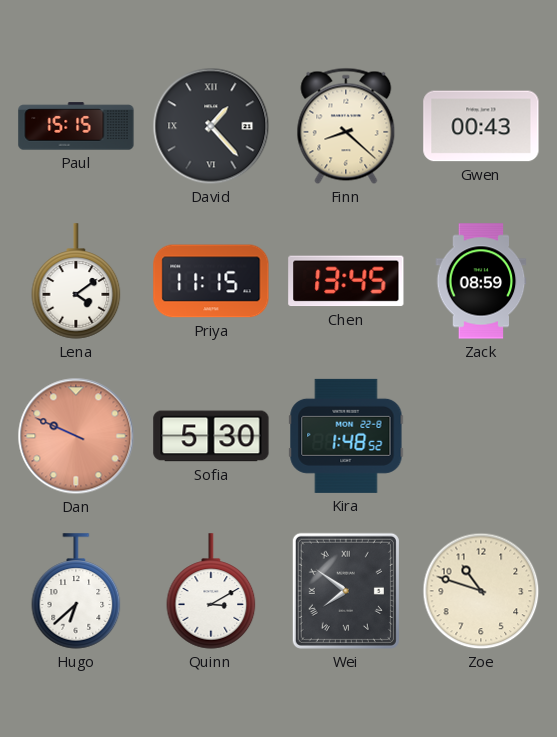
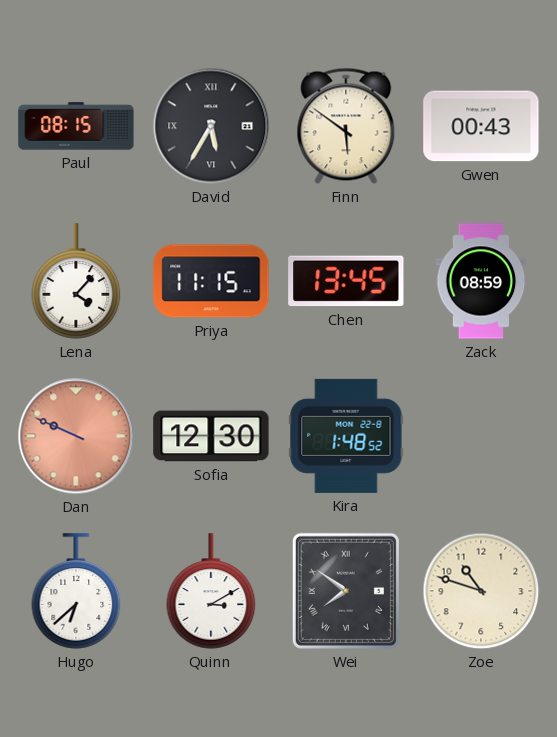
Paul: 15:15 -> 08:15
David: 1:23 -> 5:35
Finn: 8:22 -> 5:51
Lena: 4:09 -> 4:07
Sofia: 5:30 -> 12:30
